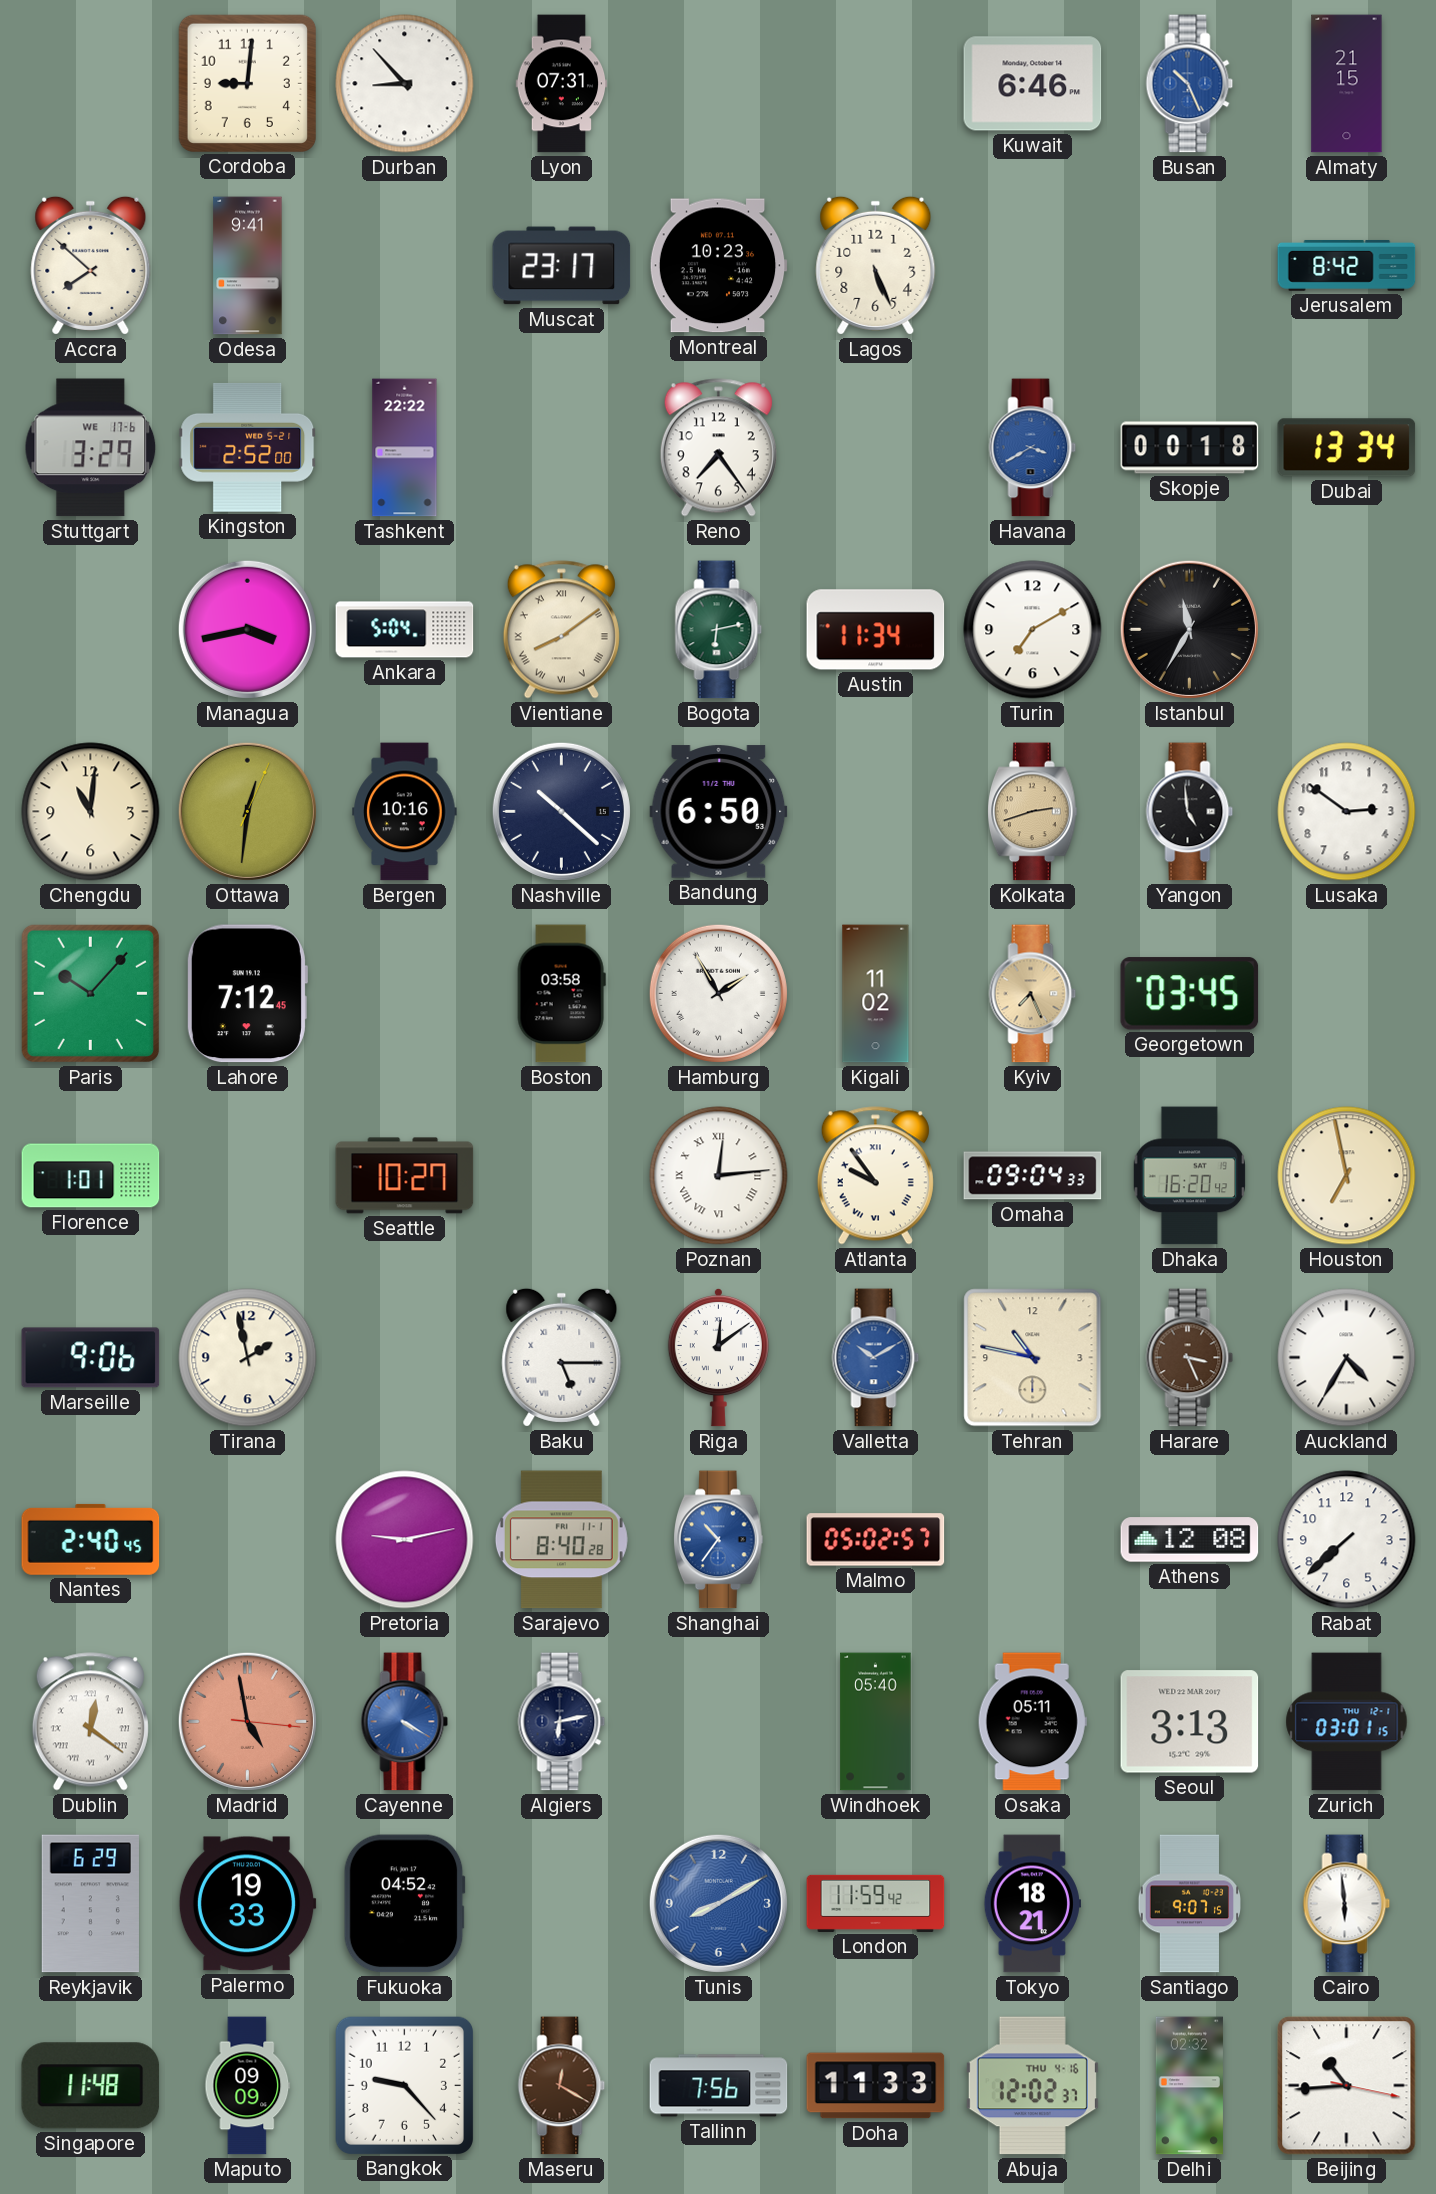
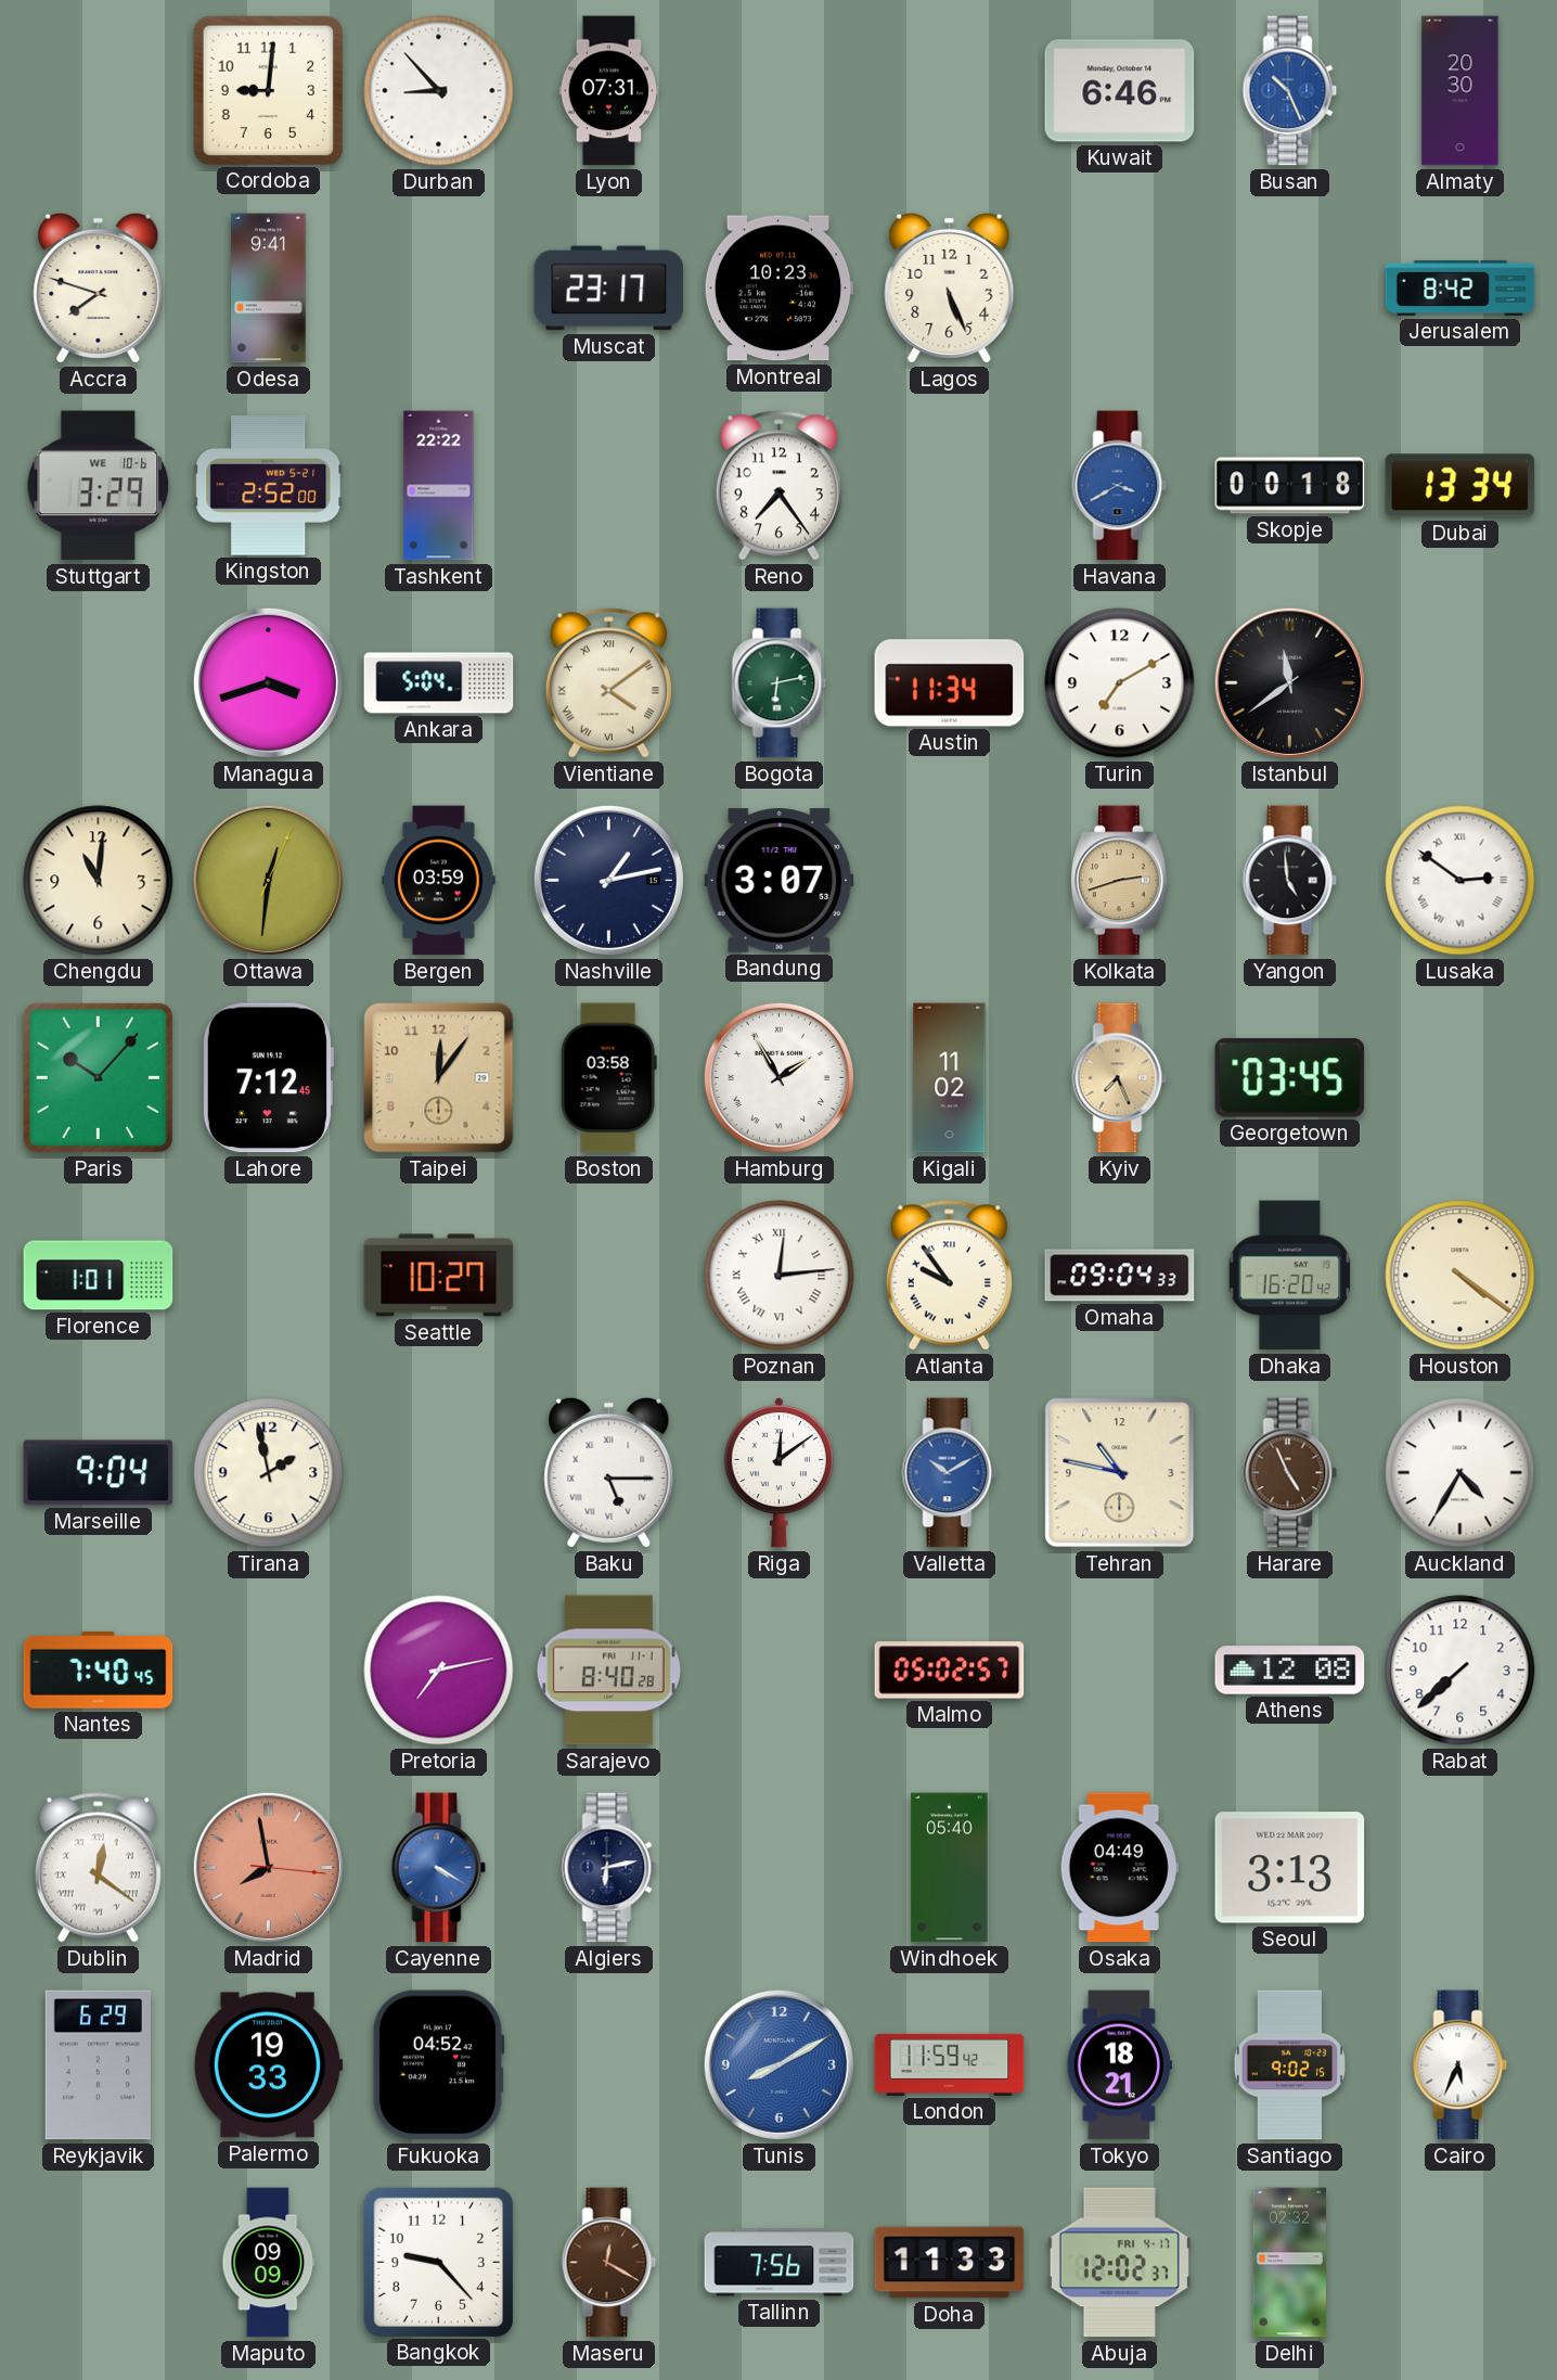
Almaty: 21:15 -> 20:30
Accra: 7:52 -> 7:48
Stuttgart date: WE 17-6 -> WE 10-6
Managua: 3:43 -> 3:42
Vientiane: 8:09 -> 4:09
Istanbul: 11:35 -> 11:39
Bergen: 10:16 -> 03:59
Nashville: 10:22 -> 1:13
Bandung: 6:50 -> 3:07
Lusaka numerals: Arabic -> Roman
Taipei: none -> 12:06
Houston: 6:58 -> 4:21
Marseille: 9:06 -> 9:04
Harare: 3:26 -> 4:56
Nantes: 2:40 -> 7:40
Pretoria: 9:13 -> 7:13
Shanghai: 10:36 -> none
Madrid: 4:58 -> 7:58
Osaka: 05:11 -> 04:49
Zurich: 03:01 -> none
Santiago: 9:07 -> 9:02
Cairo: 5:59 -> 5:34
Singapore: 11:48 -> none
Abuja date: THU 4-16 -> FRI 4-17
Beijing: 10:44 -> none
